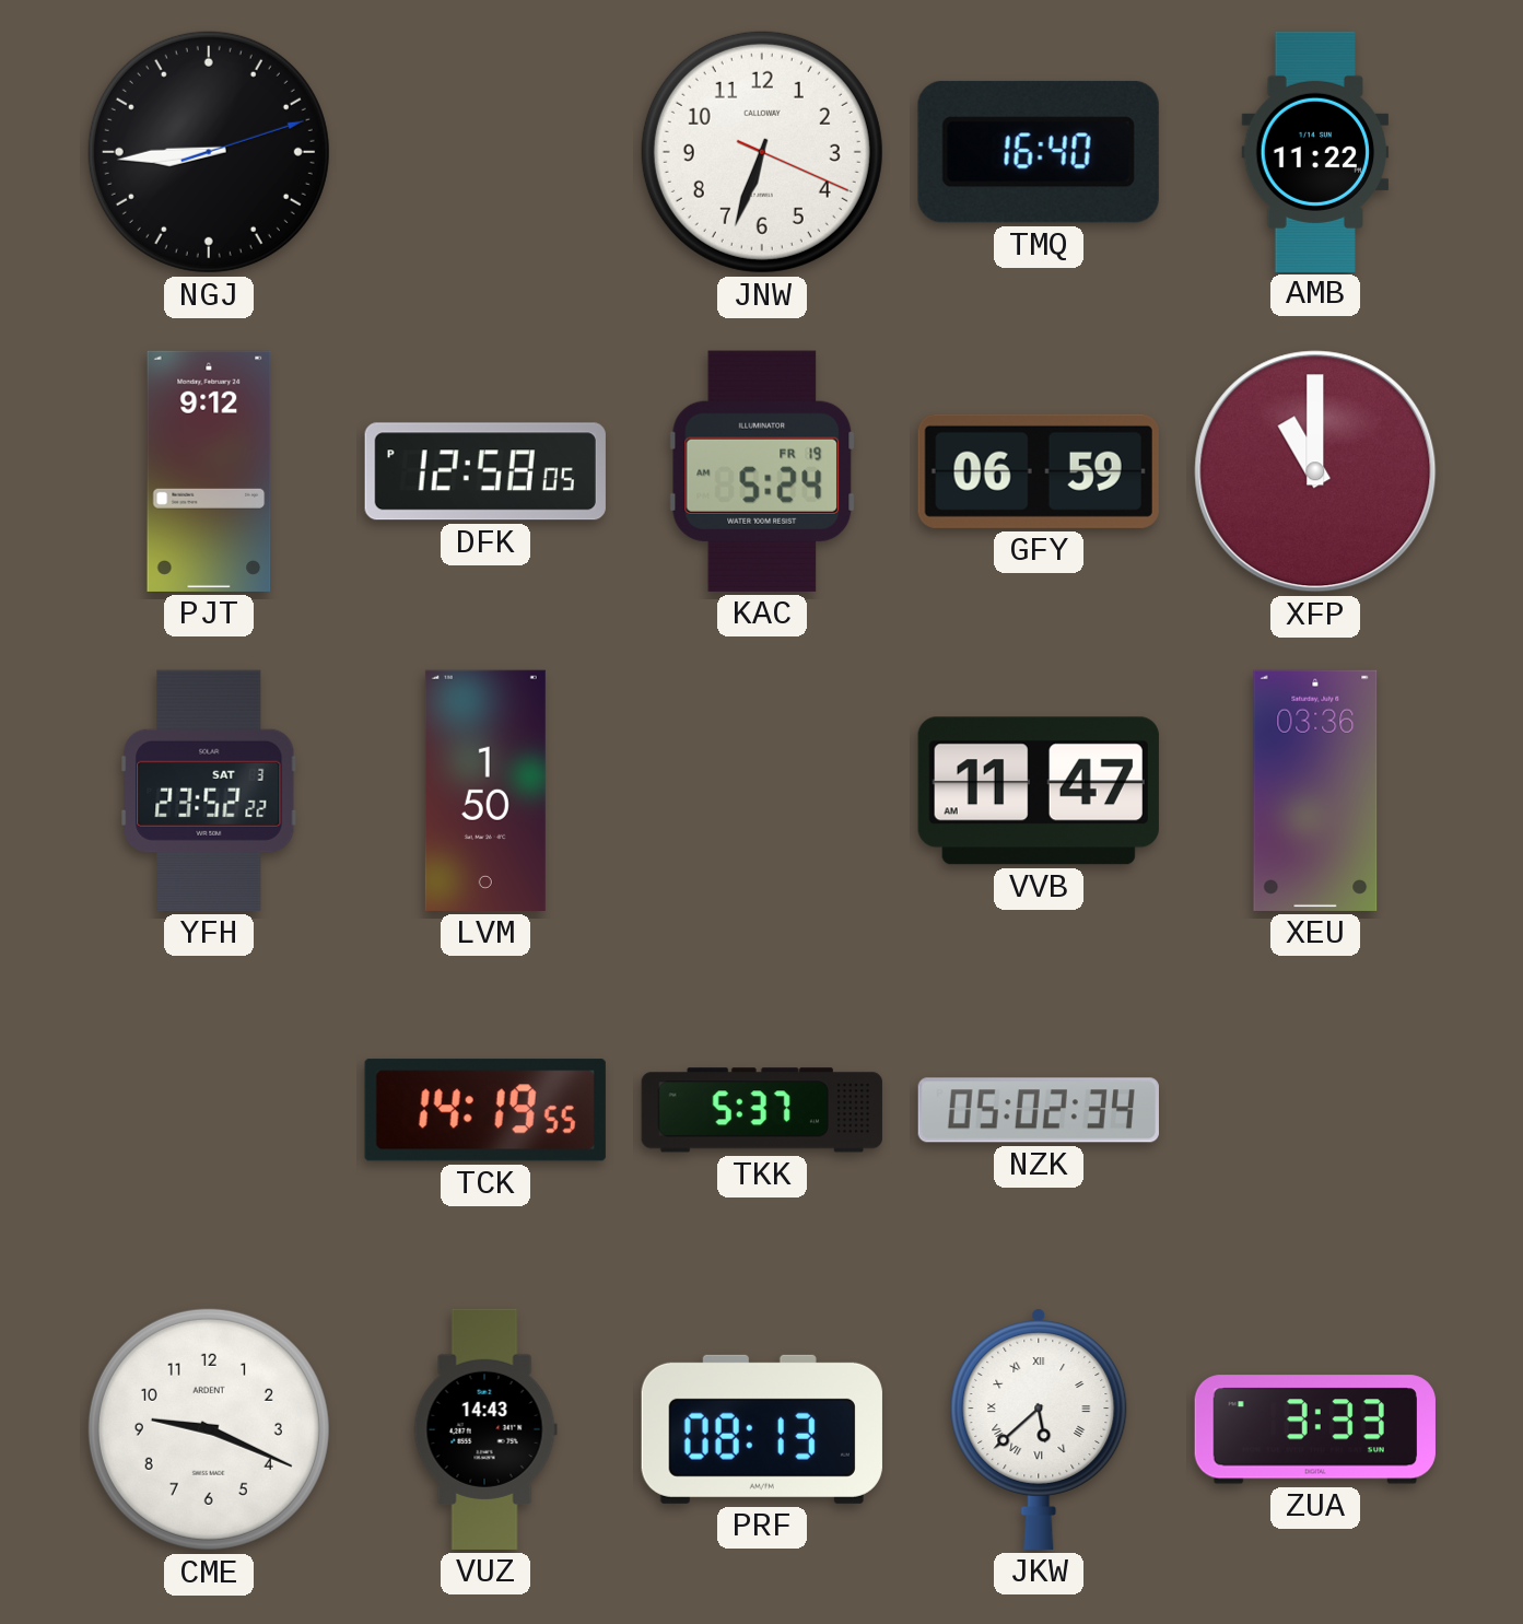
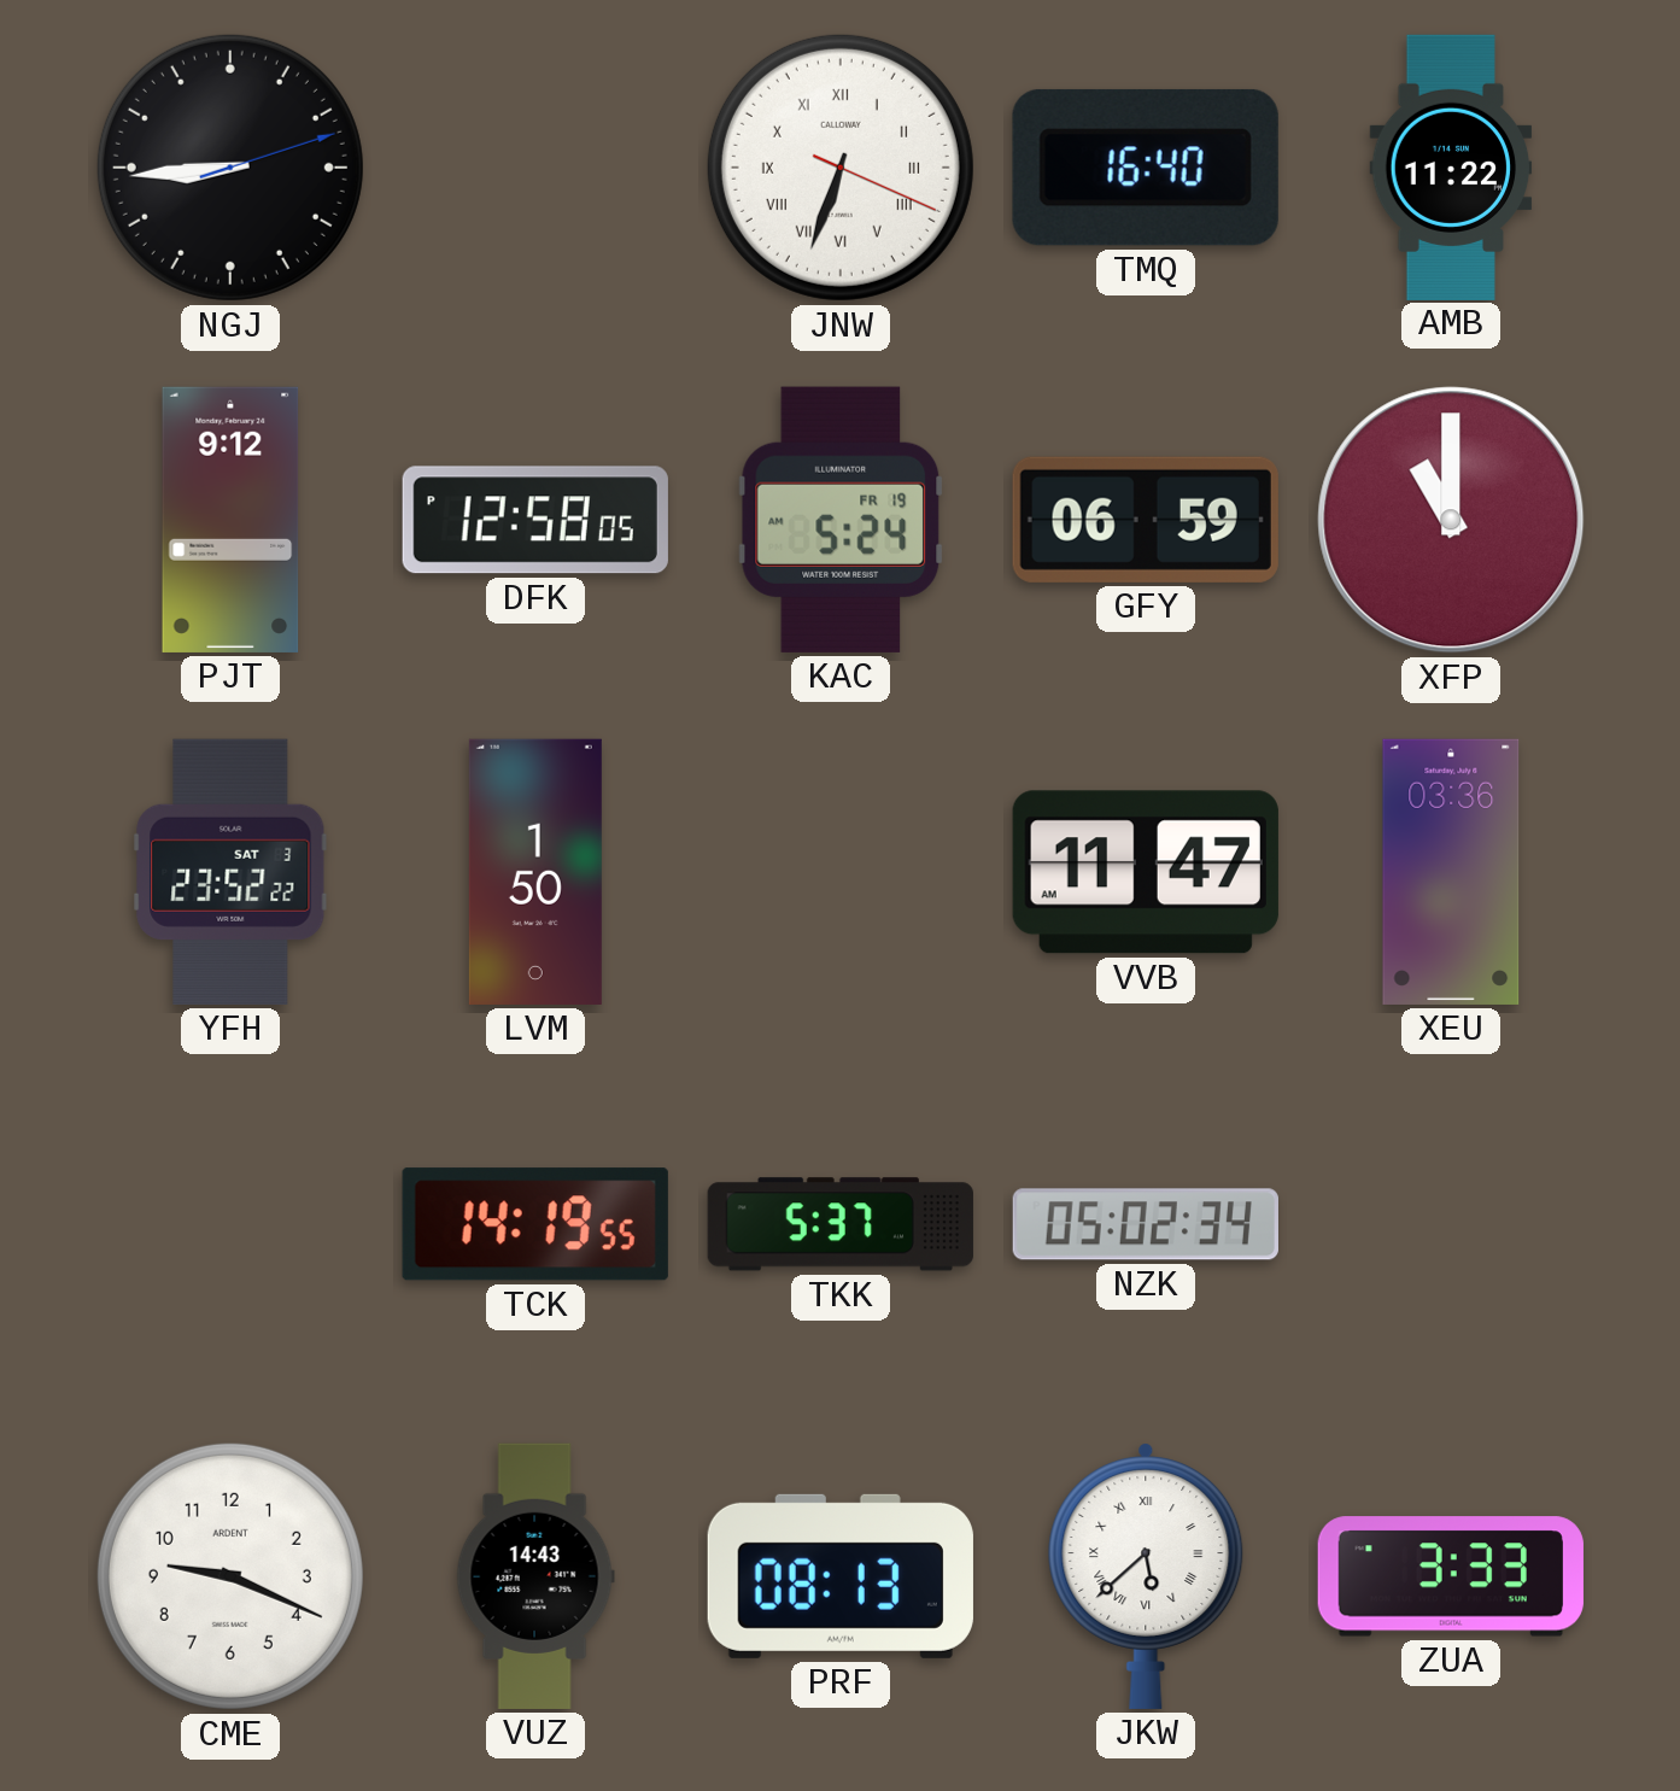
JNW numerals: Arabic -> Roman
